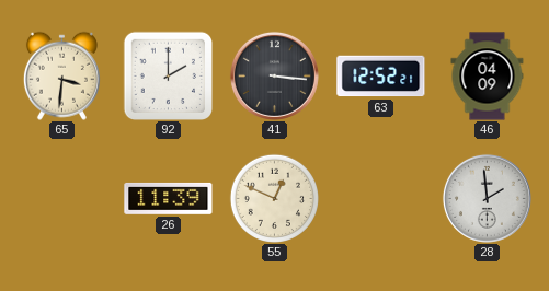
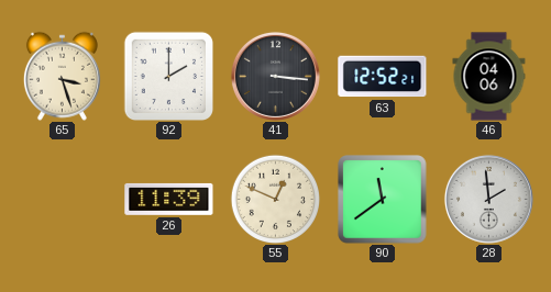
65: 3:31 -> 3:27
46: 04:09 -> 04:06
90: none -> 11:39
